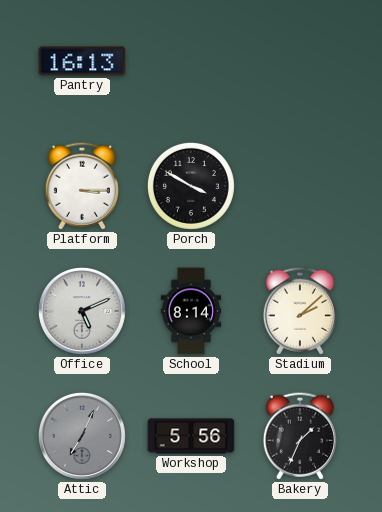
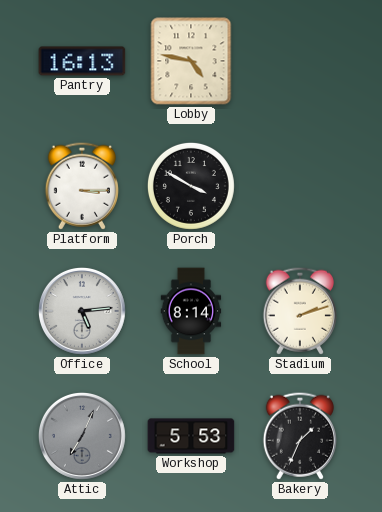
Lobby: none -> 4:47
Office: 5:11 -> 5:14
Stadium: 2:08 -> 2:12
Workshop: 5:56 -> 5:53
